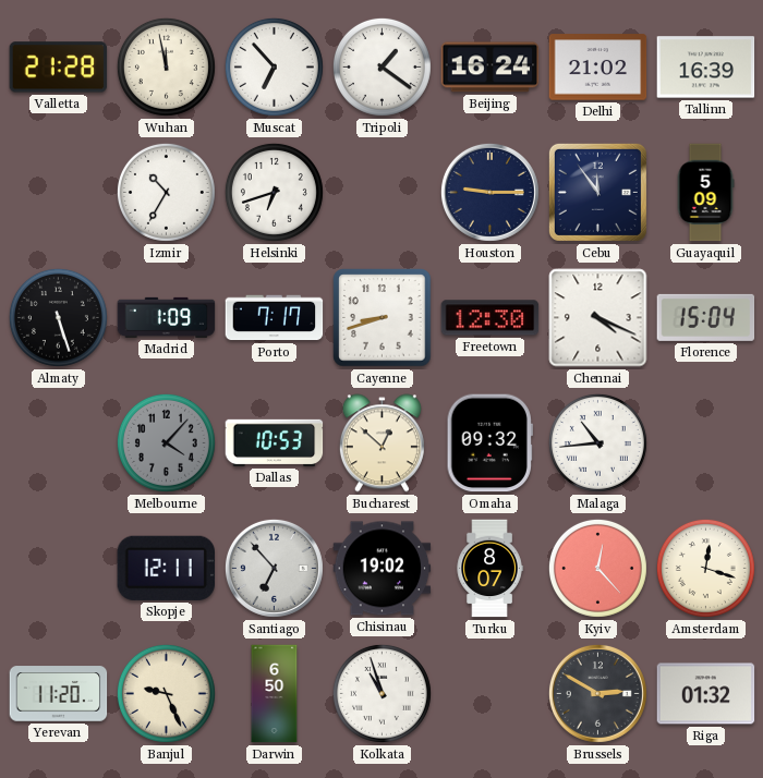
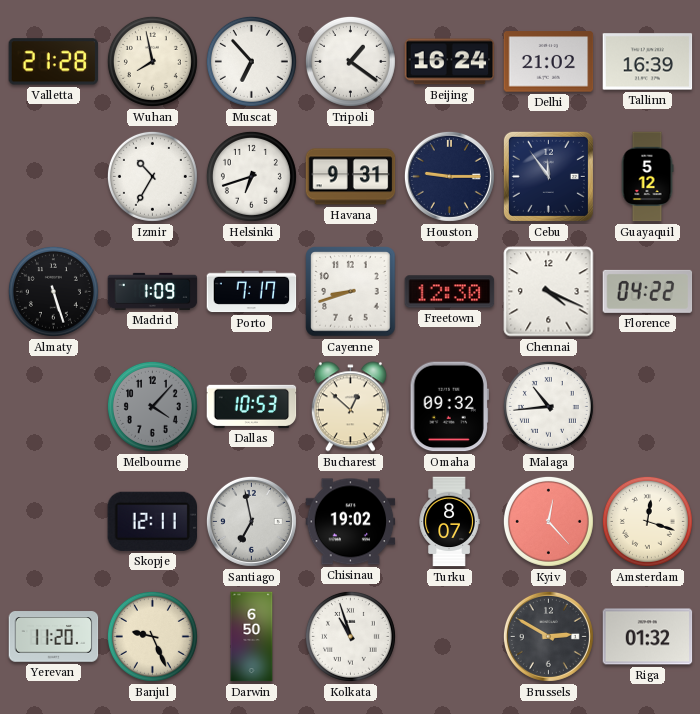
Wuhan: 11:58 -> 7:58
Havana: none -> 9:31
Guayaquil: 5:09 -> 5:12
Florence: 15:04 -> 04:22
Santiago: 6:53 -> 6:58
